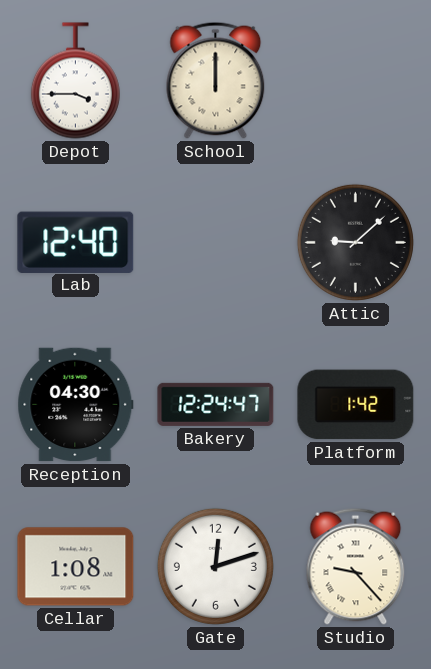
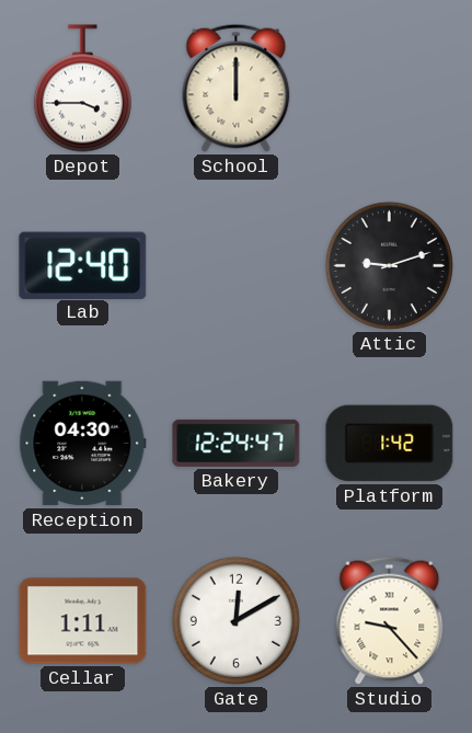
Attic: 9:08 -> 9:12
Cellar: 1:08 -> 1:11
Gate: 12:12 -> 12:10
